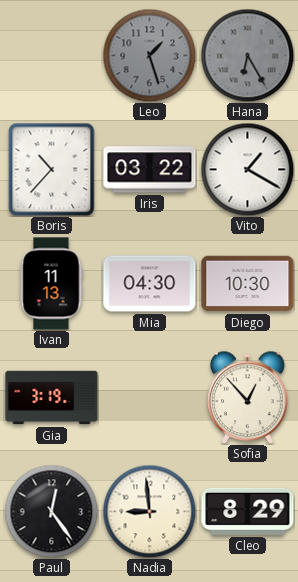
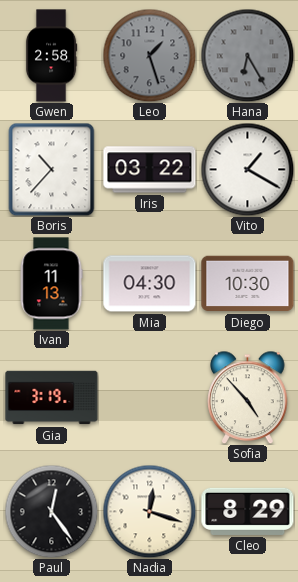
Gwen: none -> 2:58
Sofia: 12:53 -> 4:53
Nadia: 8:59 -> 12:18
